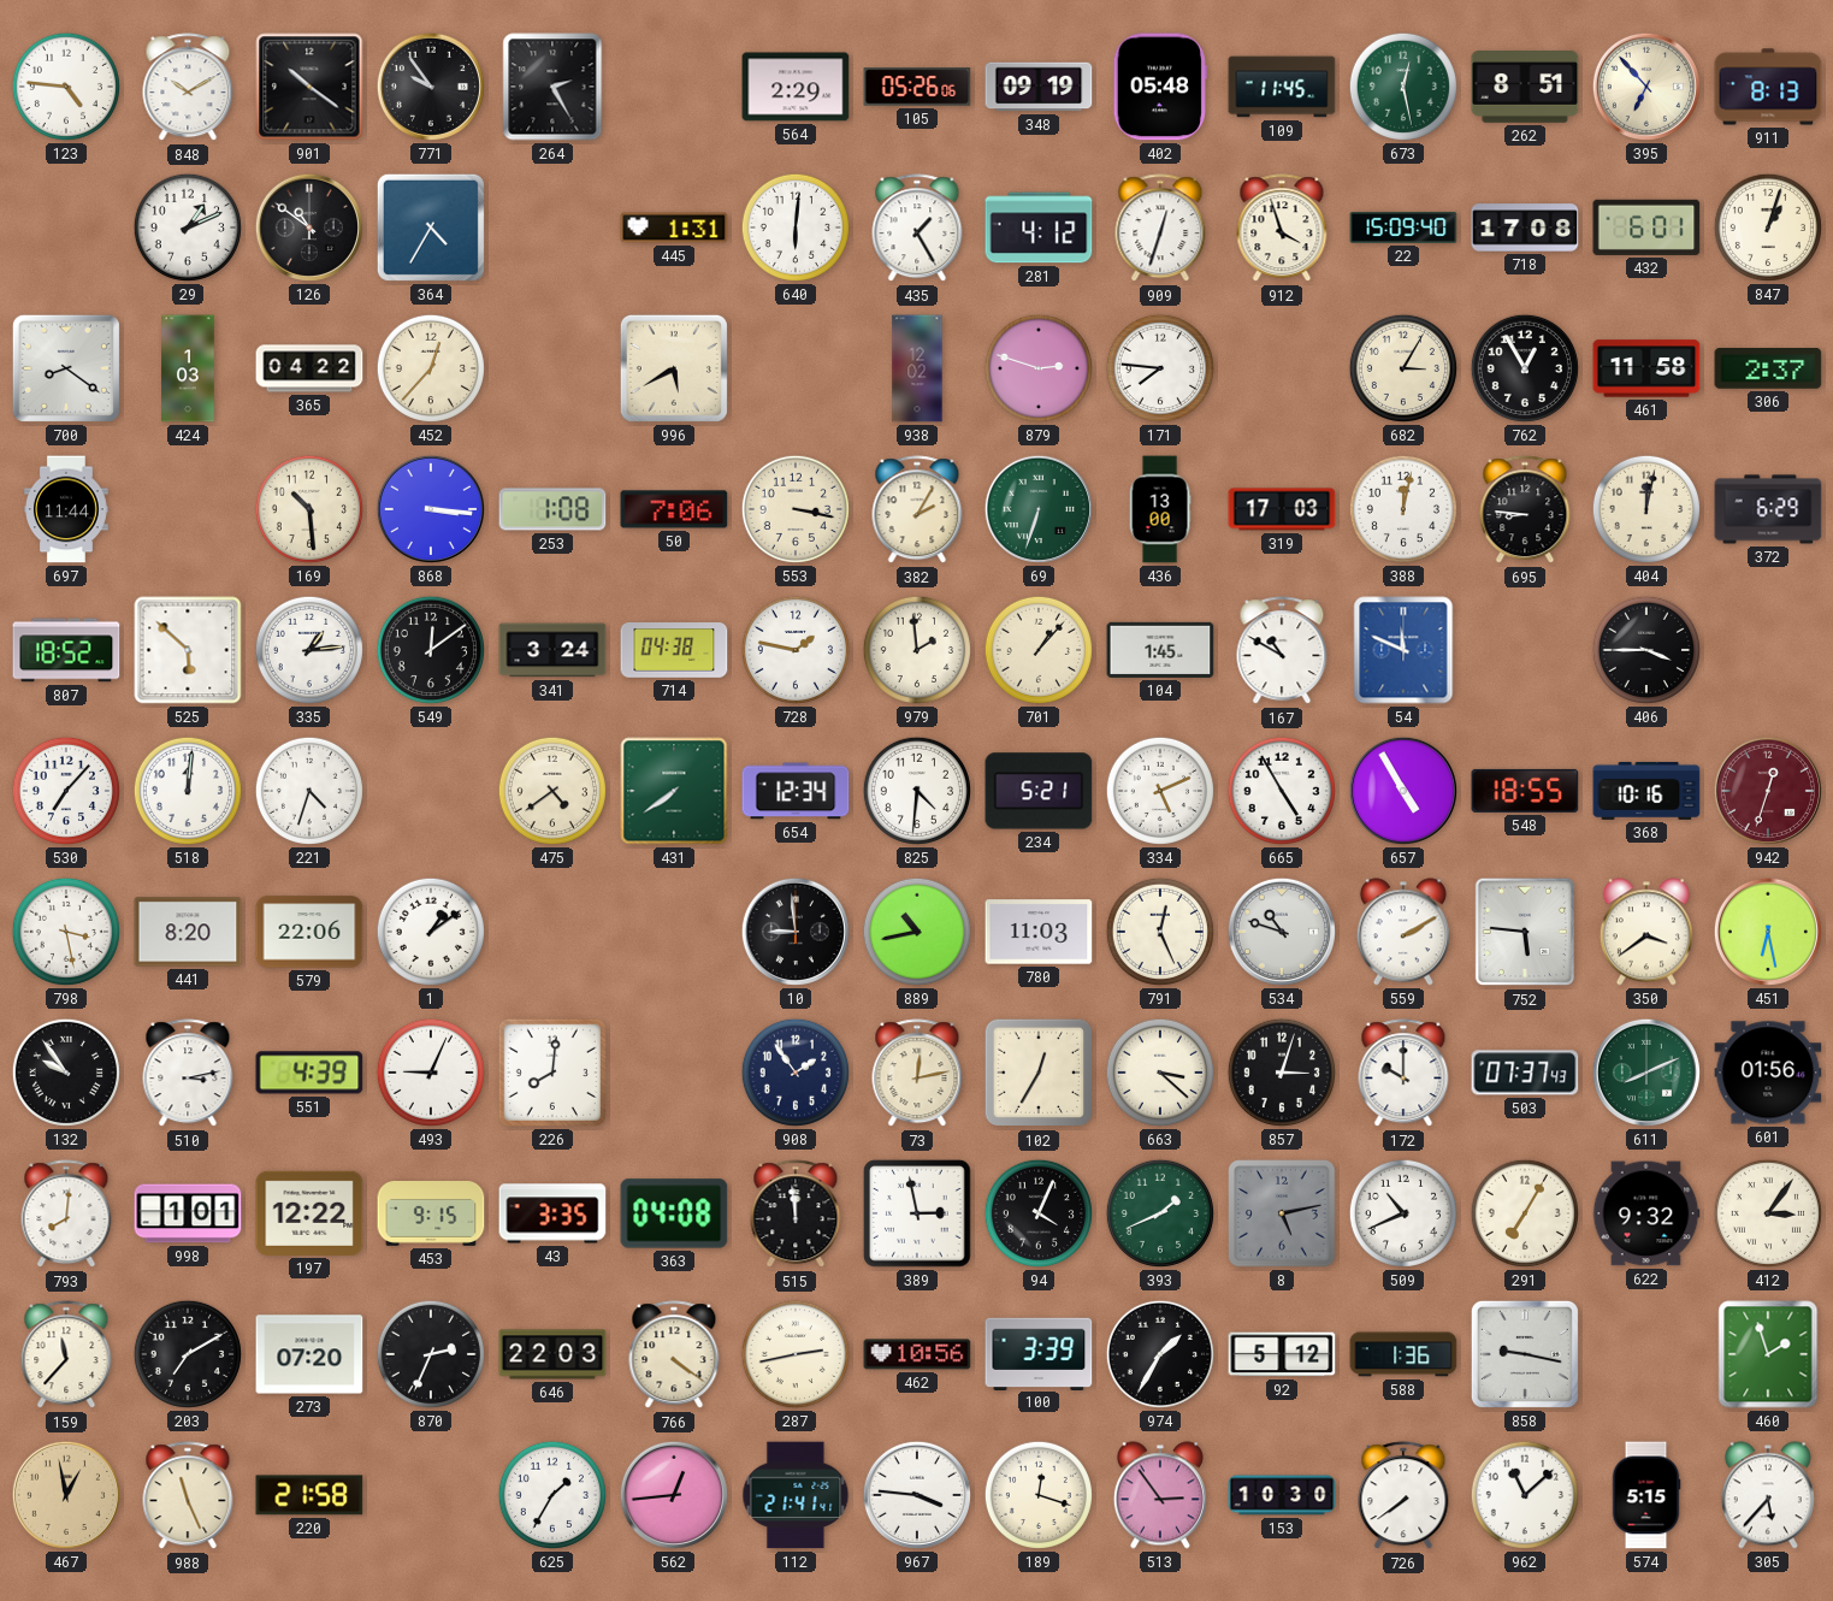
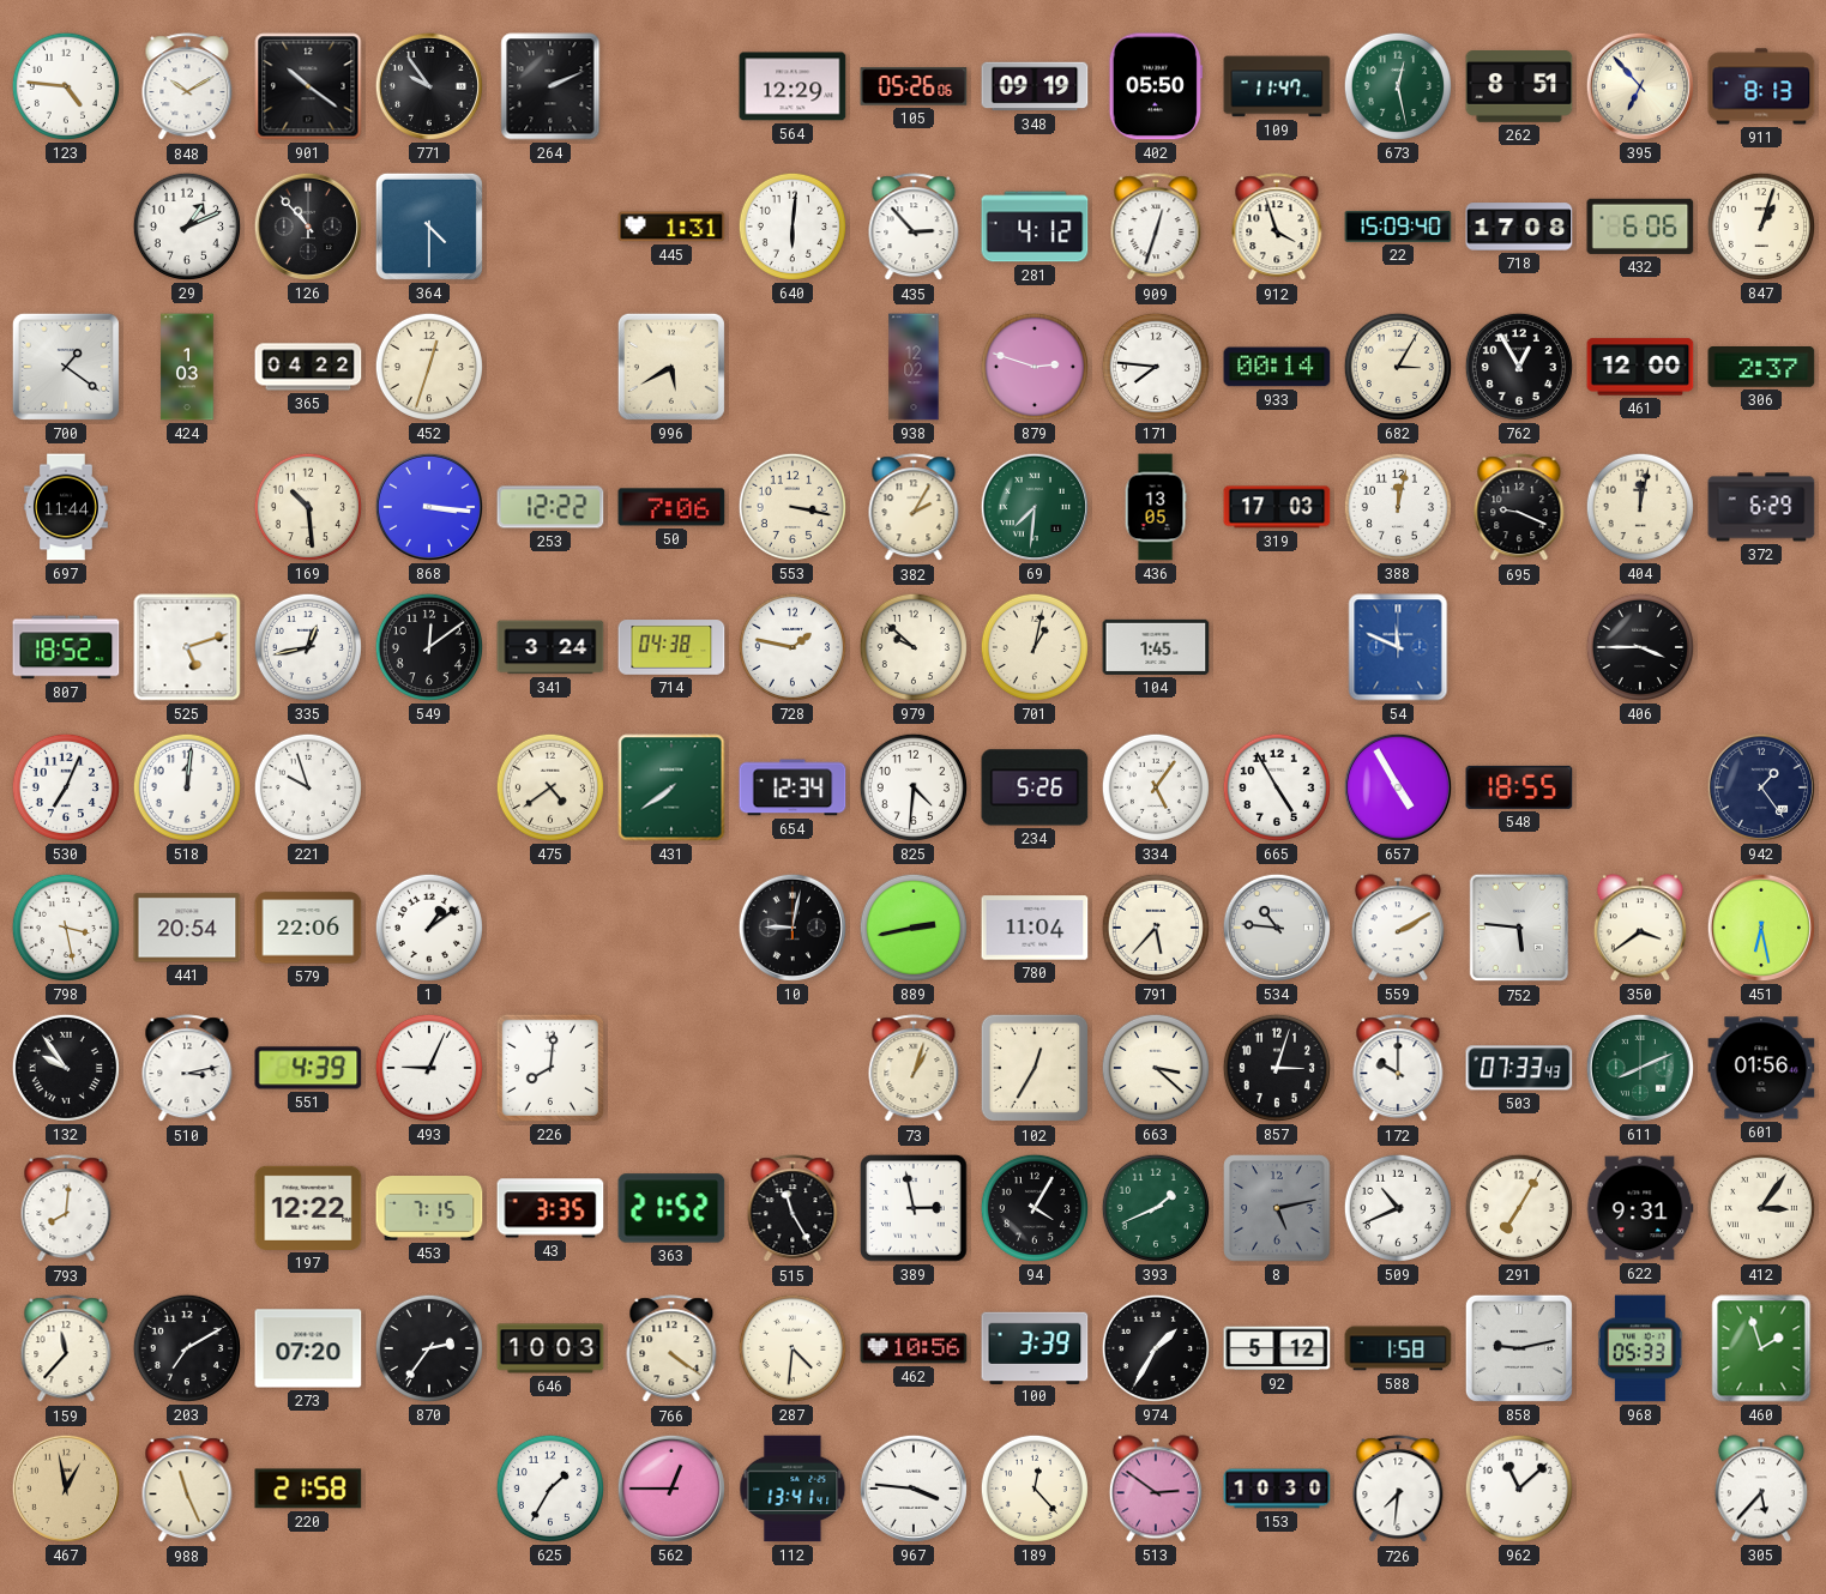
264: 2:25 -> 2:11
564: 2:29 -> 12:29
402: 05:48 -> 05:50
109: 11:45 -> 11:47
126: 10:51 -> 10:53
364: 4:35 -> 4:30
435: 1:25 -> 2:53
432: 6:01 -> 6:06
700: 8:21 -> 1:21
452: 12:37 -> 12:33
933: none -> 00:14
461: 11:58 -> 12:00
253: 1:08 -> 12:22
69: 6:33 -> 7:31
436: 13:00 -> 13:05
695: 8:46 -> 9:19
525: 5:52 -> 5:12
335: 1:14 -> 12:43
979: 1:59 -> 9:52
701: 1:07 -> 1:02
167: 10:50 -> none
530: 7:07 -> 7:04
221: 4:33 -> 9:57
234: 5:21 -> 5:26
334: 5:11 -> 5:06
368: 10:16 -> none
942: 12:33 -> 1:24
942 dial: burgundy -> navy
441: 8:20 -> 20:54
10: 8:59 -> 9:02
889: 10:43 -> 2:43
780: 11:03 -> 11:04
791: 12:26 -> 5:37
534: 10:48 -> 10:46
908: 1:54 -> none
73: 12:13 -> 1:03
503: 07:37 -> 07:33
998: 1:01 -> none
453: 9:15 -> 7:15
363: 04:08 -> 21:52
515: 11:59 -> 11:25
94: 4:04 -> 4:05
622: 9:32 -> 9:31
870: 2:34 -> 2:36
646: 22:03 -> 10:03
287: 2:43 -> 4:31
588: 1:36 -> 1:58
858: 9:17 -> 9:13
968: none -> 05:33
562: 12:44 -> 12:45
112: 21:41 -> 13:41
189: 12:18 -> 12:23
513: 2:54 -> 2:51
726: 7:39 -> 7:31
574: 5:15 -> none
